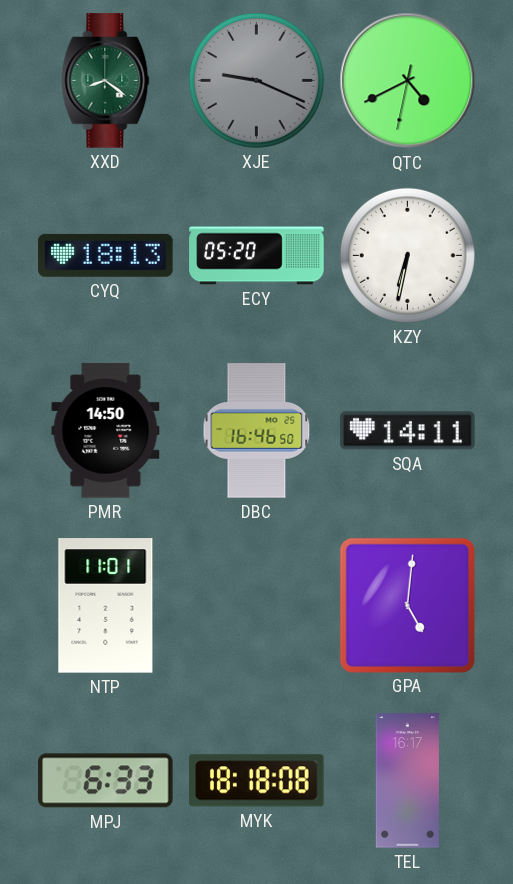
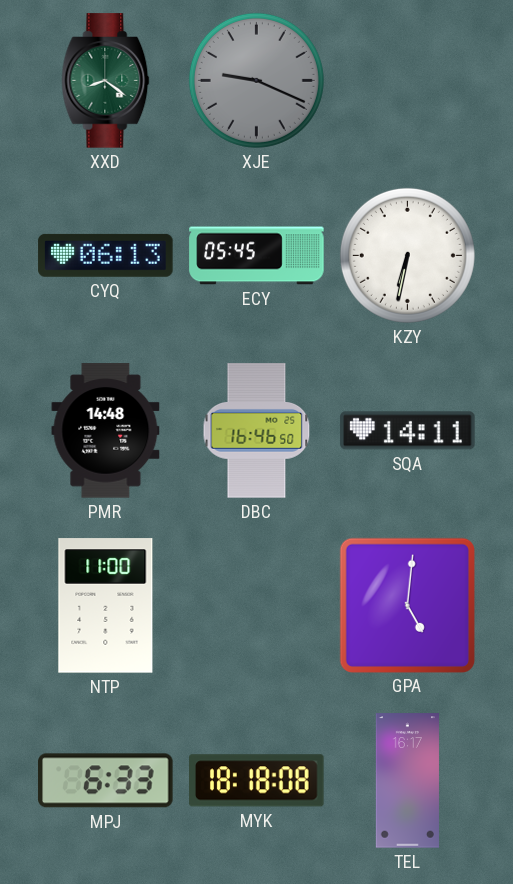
QTC: 4:40 -> none
CYQ: 18:13 -> 06:13
ECY: 05:20 -> 05:45
PMR: 14:50 -> 14:48
NTP: 11:01 -> 11:00
